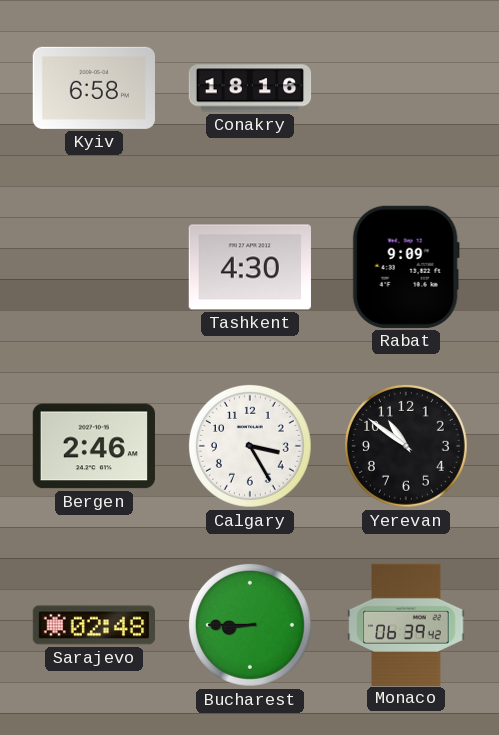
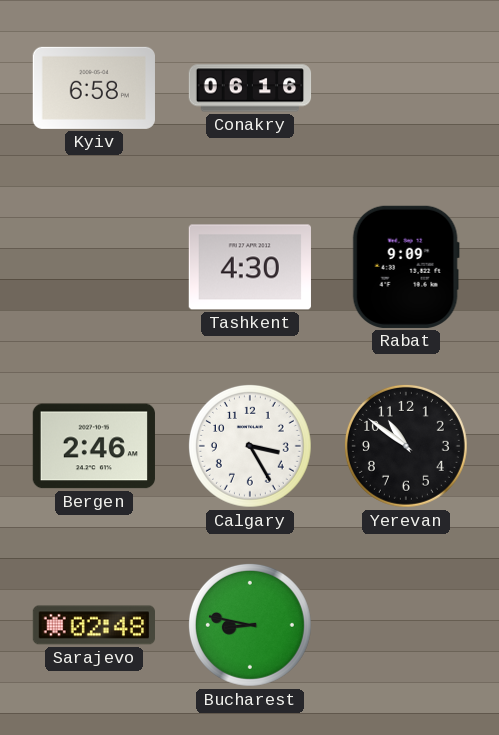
Conakry: 18:16 -> 06:16
Bucharest: 8:45 -> 8:47
Monaco: 06:39 -> none
